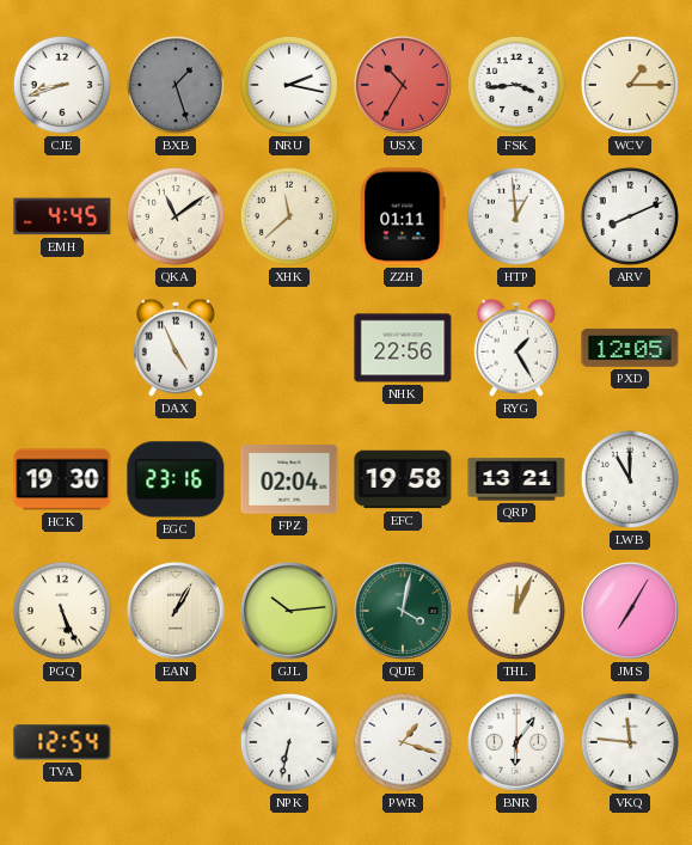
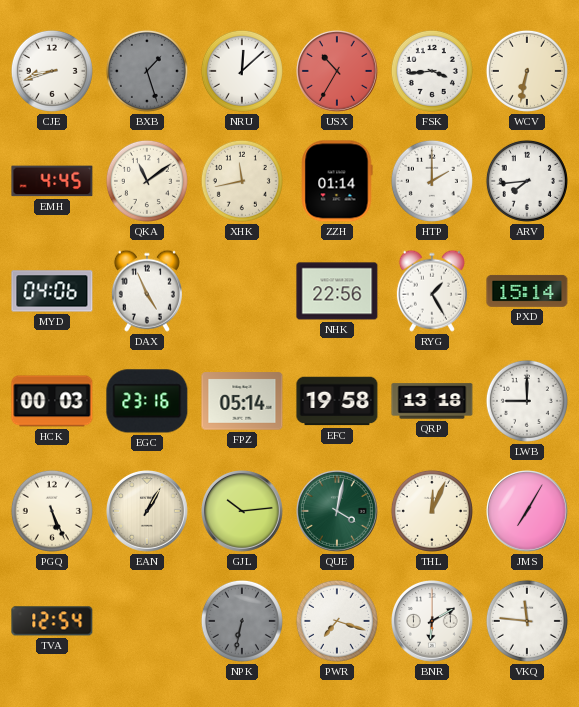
NRU: 2:17 -> 12:08
WCV: 1:15 -> 6:32
XHK: 11:38 -> 11:43
ZZH: 01:11 -> 01:14
HTP: 12:59 -> 2:00
ARV: 8:11 -> 7:44
MYD: none -> 04:06
PXD: 12:05 -> 15:14
HCK: 19:30 -> 00:03
FPZ: 02:04 -> 05:14
QRP: 13:21 -> 13:18
LWB: 11:00 -> 9:00
NPK dial: white -> grey
PWR: 1:18 -> 7:18
BNR: 6:06 -> 6:10
